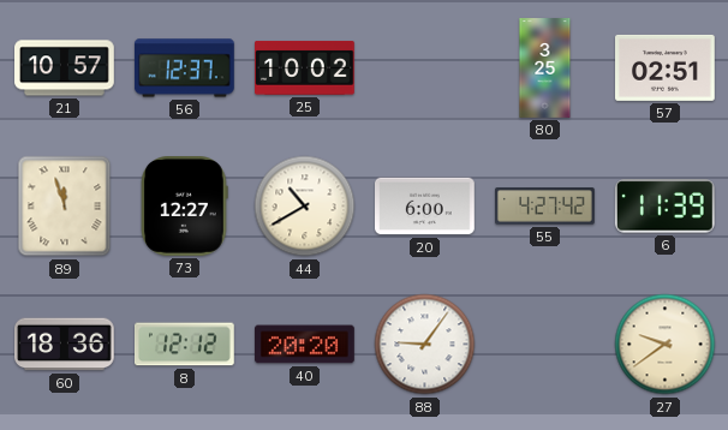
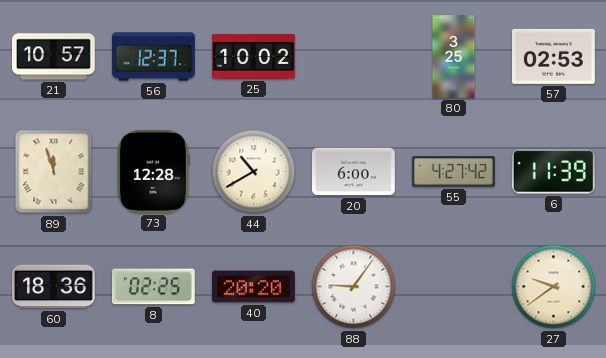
57: 02:51 -> 02:53
73: 12:27 -> 12:28
8: 12:12 -> 02:25
